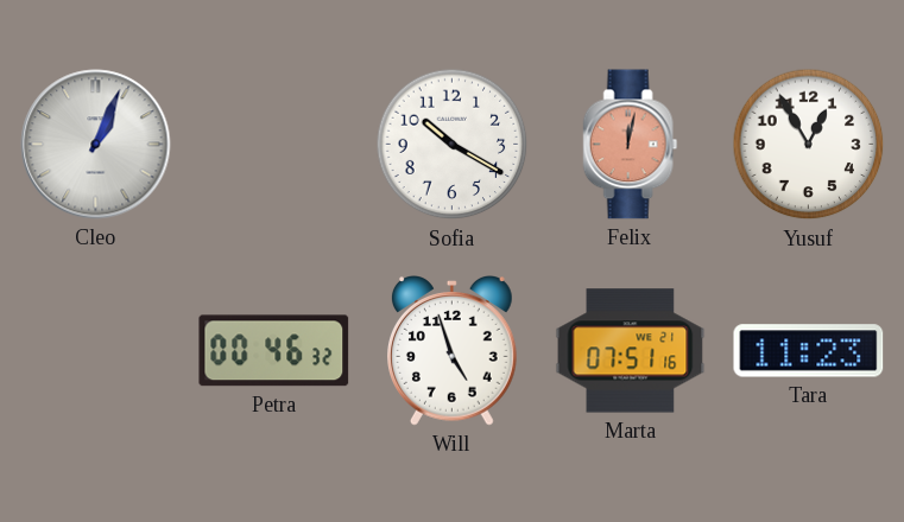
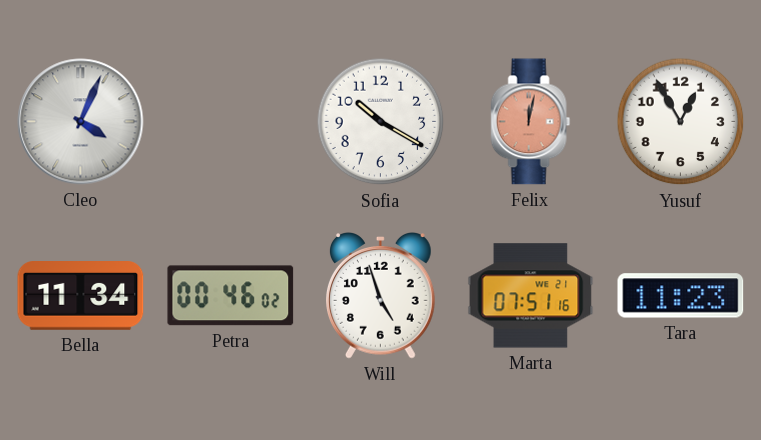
Cleo: 1:04 -> 4:04
Bella: none -> 11:34
Petra: 00:46:32 -> 00:46:02
